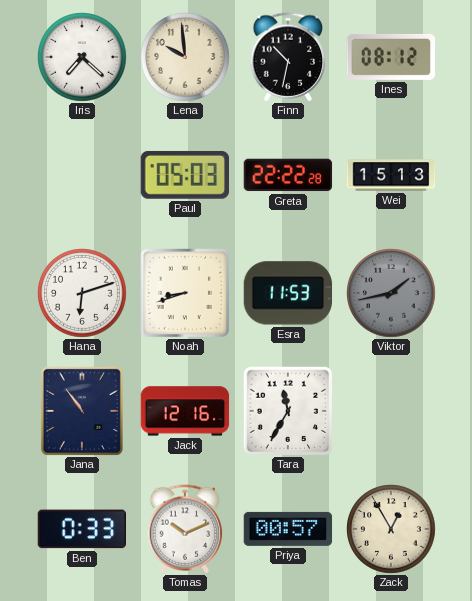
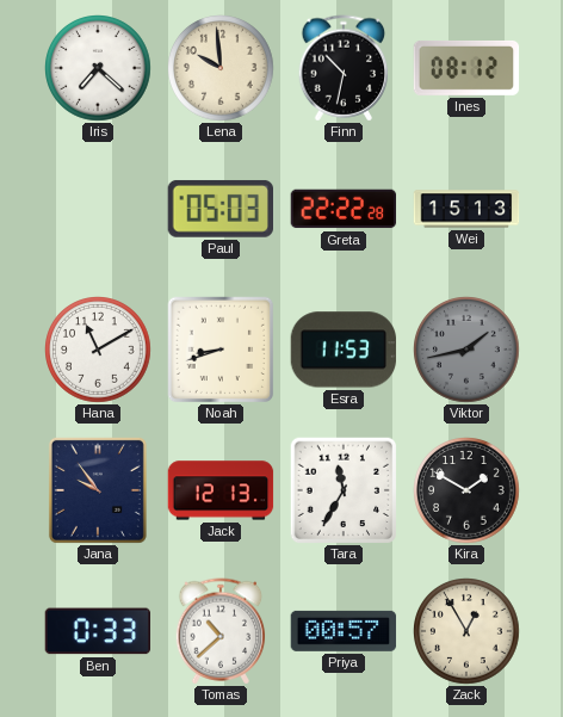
Hana: 6:12 -> 11:10
Jana: 10:54 -> 9:54
Jack: 12:16 -> 12:13
Kira: none -> 1:50
Tomas: 10:11 -> 10:38
